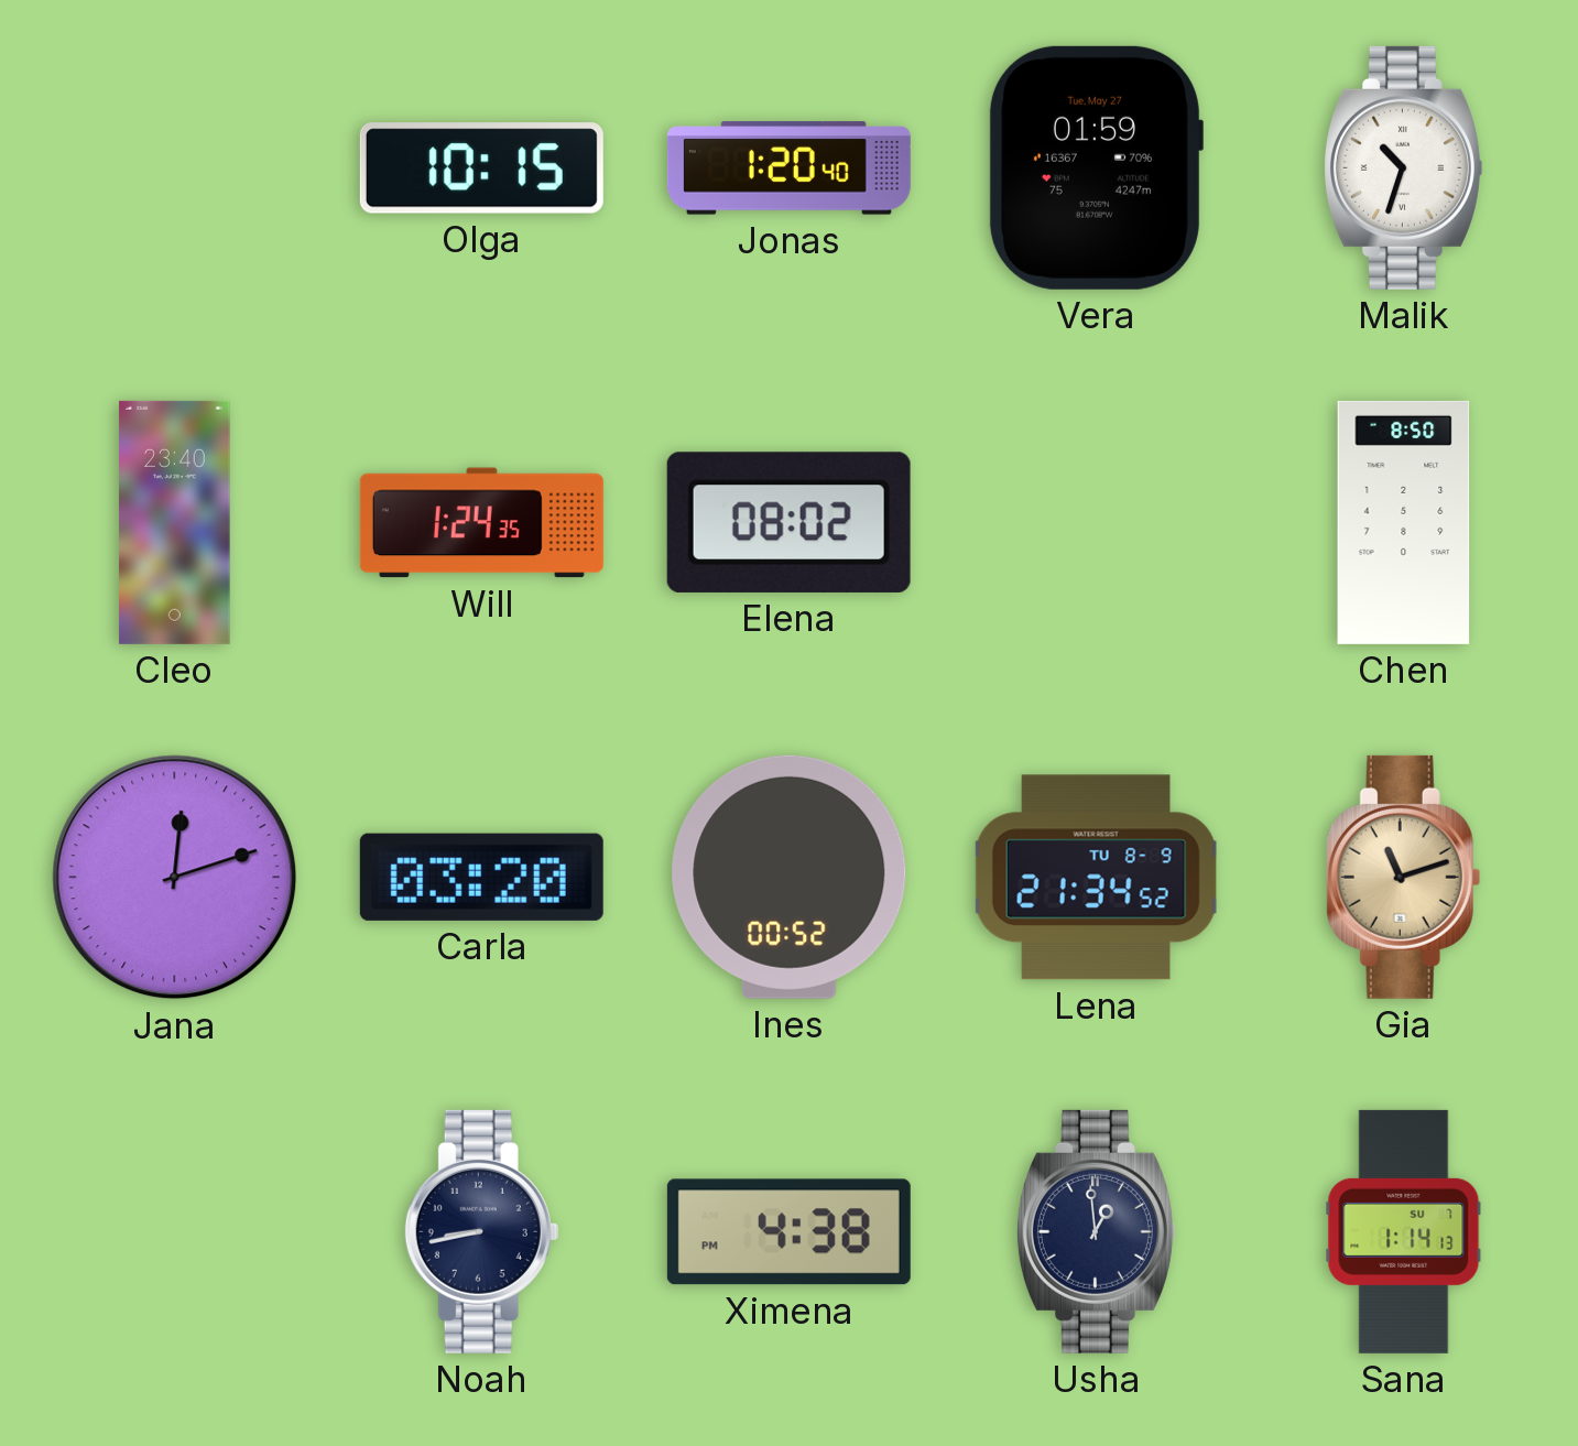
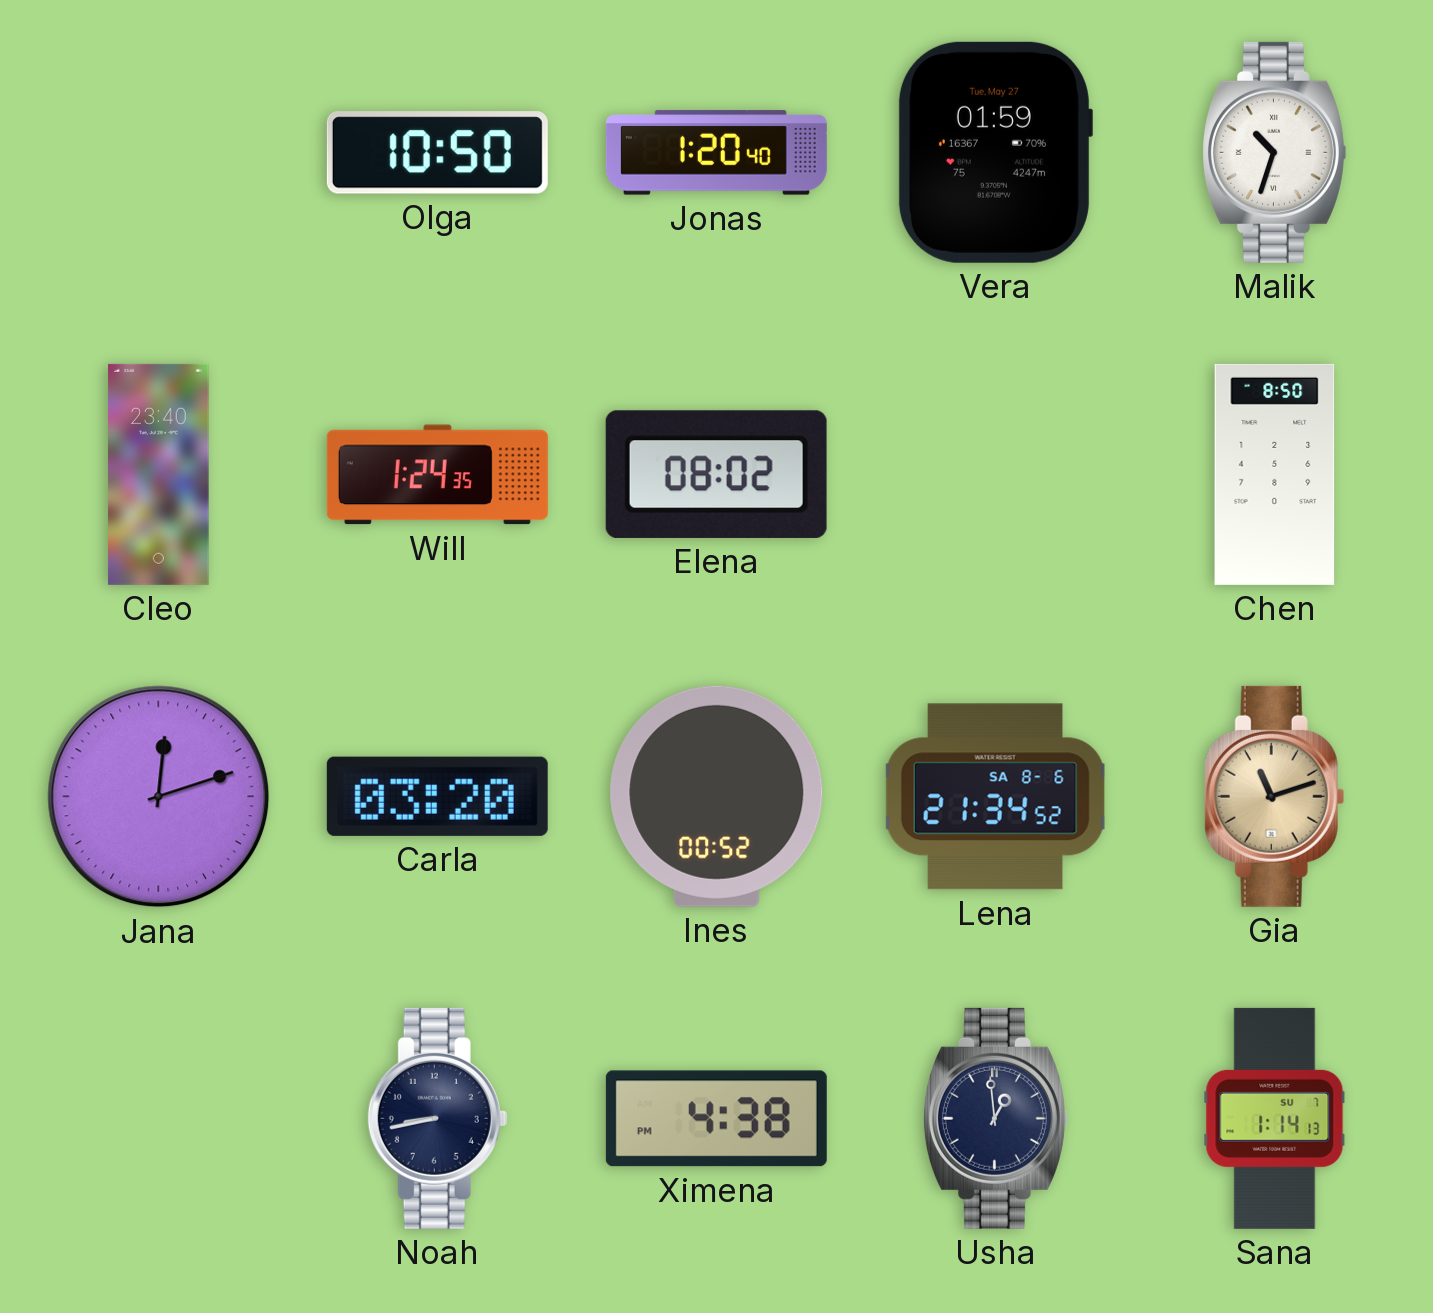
Olga: 10:15 -> 10:50
Lena date: TU 8-9 -> SA 8-6
